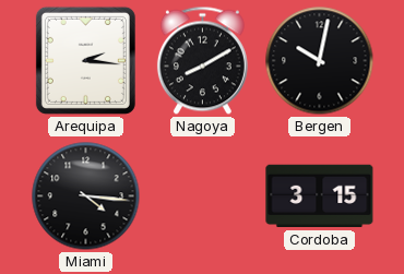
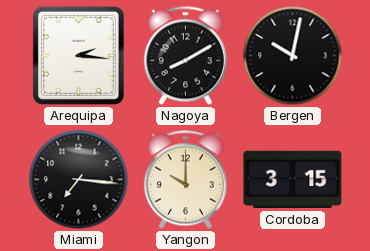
Miami: 4:16 -> 7:16
Yangon: none -> 10:00
